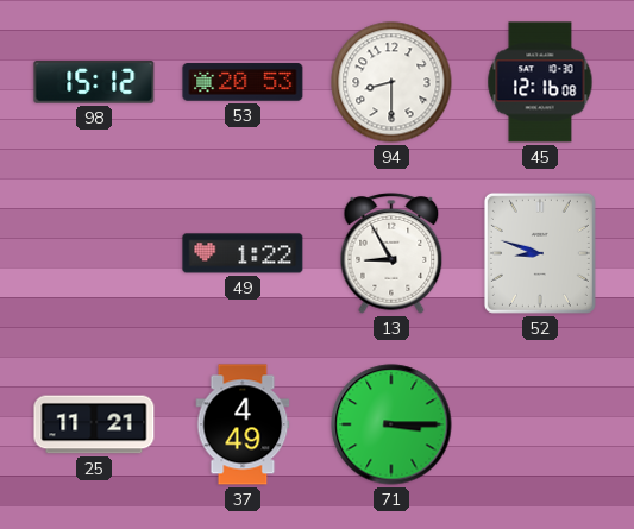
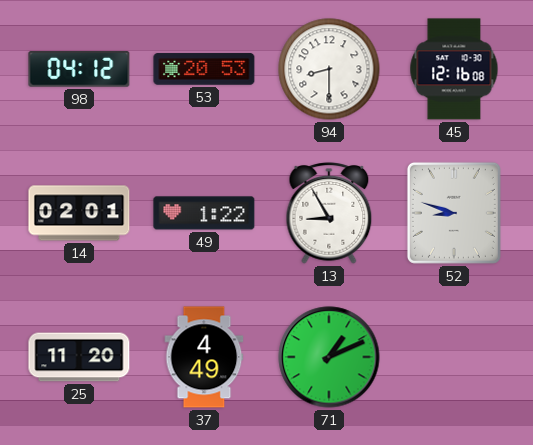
98: 15:12 -> 04:12
14: none -> 02:01
25: 11:21 -> 11:20
71: 3:15 -> 1:11
